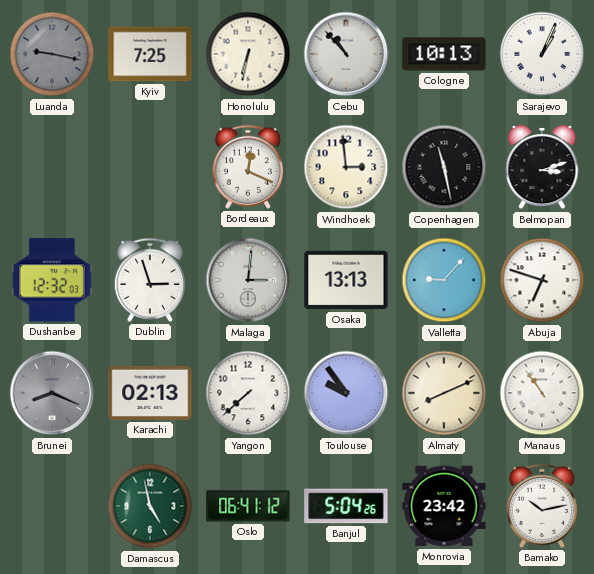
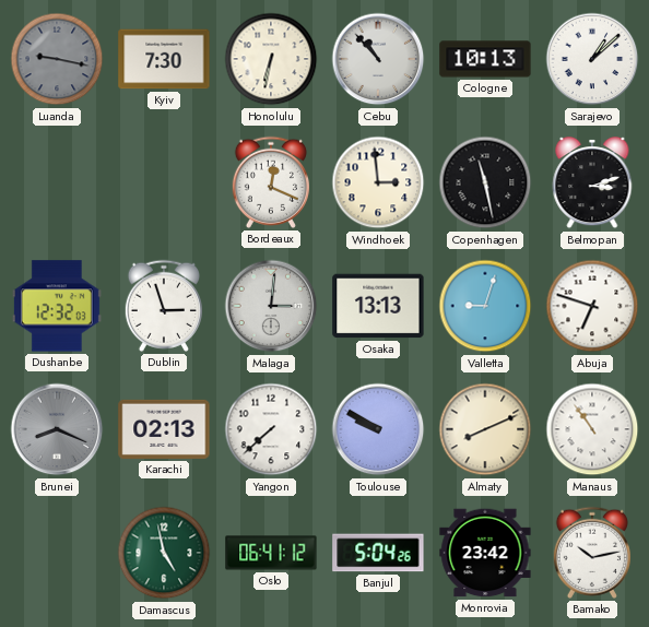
Kyiv: 7:25 -> 7:30
Sarajevo: 1:04 -> 1:08
Valletta: 9:07 -> 9:03
Toulouse: 9:54 -> 9:50
